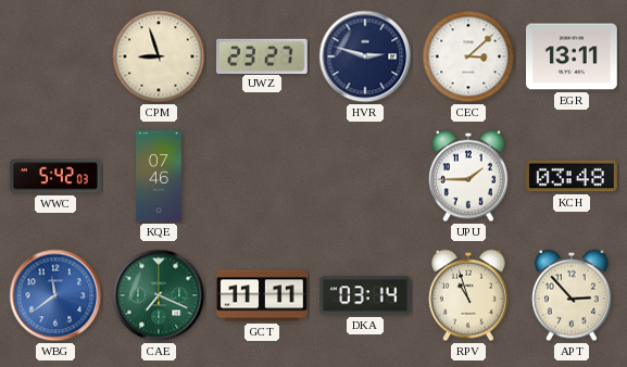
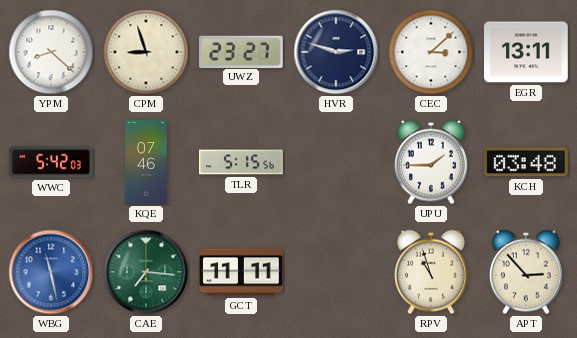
YPM: none -> 8:22
TLR: none -> 5:15
WBG: 11:39 -> 11:28
CAE: 7:19 -> 7:16
DKA: 03:14 -> none
